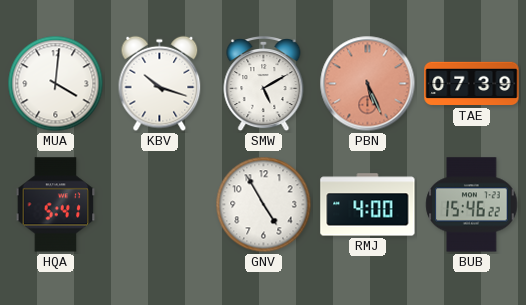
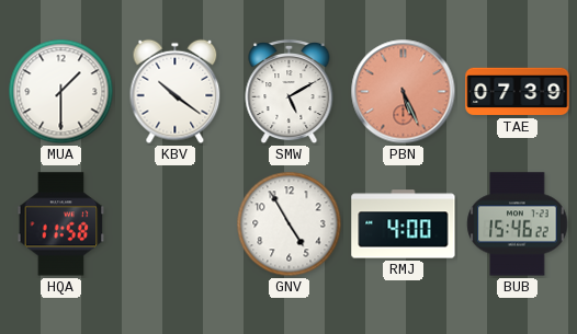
MUA: 4:01 -> 1:30
KBV: 10:18 -> 10:21
HQA: 5:41 -> 11:58
